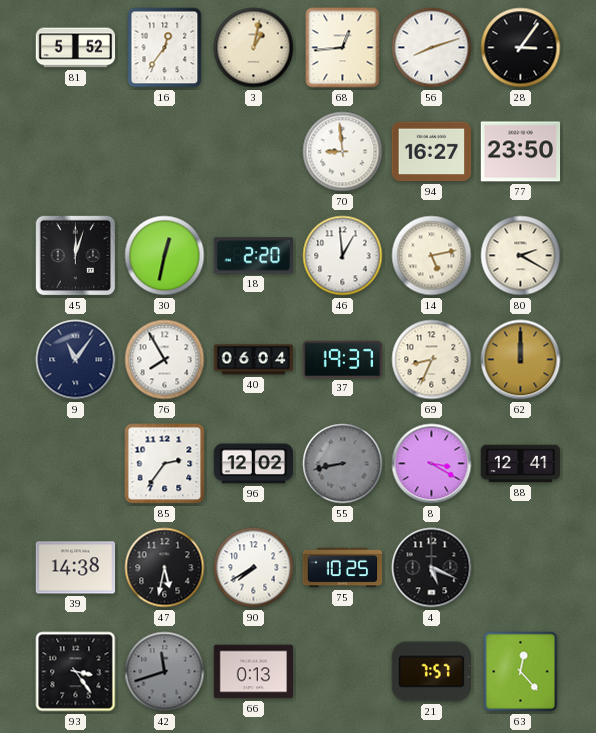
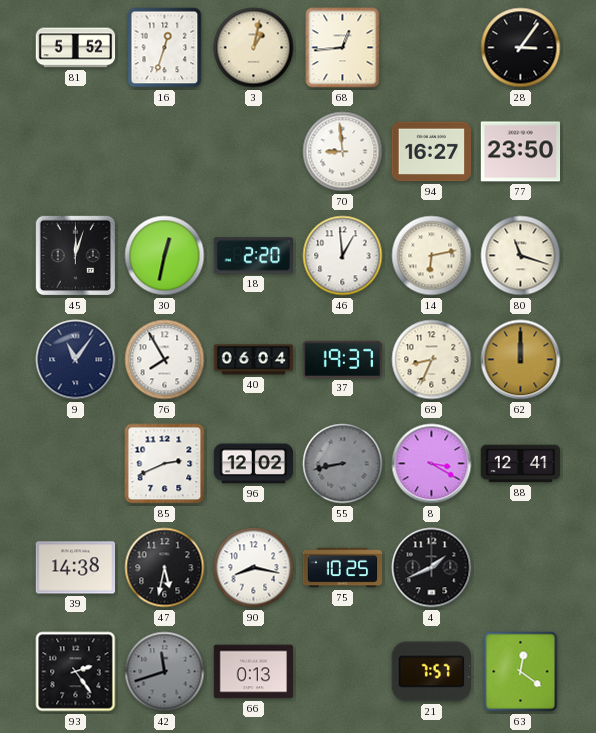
16: 12:36 -> 12:33
56: 8:12 -> none
14: 5:13 -> 6:13
80: 2:20 -> 11:18
85: 2:36 -> 2:41
90: 7:40 -> 8:17
4: 5:19 -> 1:41
93: 3:24 -> 2:24
63: 12:23 -> 12:21
